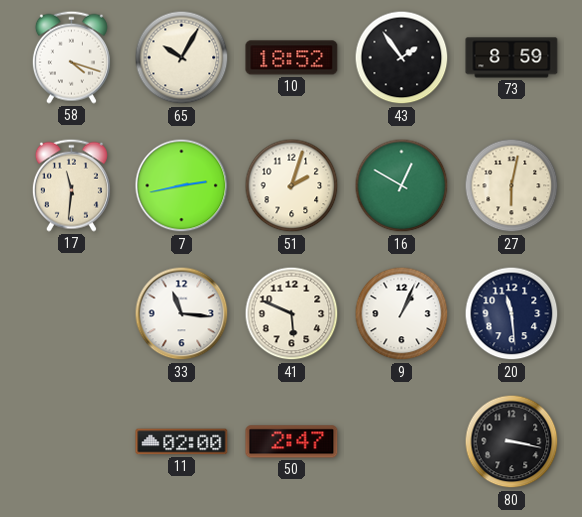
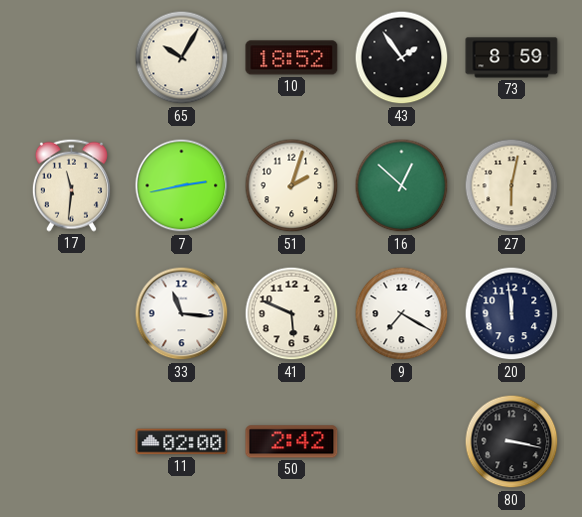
58: 4:18 -> none
16: 12:50 -> 12:52
9: 1:04 -> 7:20
20: 11:29 -> 11:59
50: 2:47 -> 2:42
